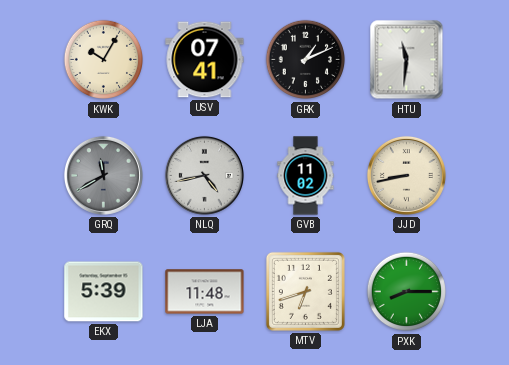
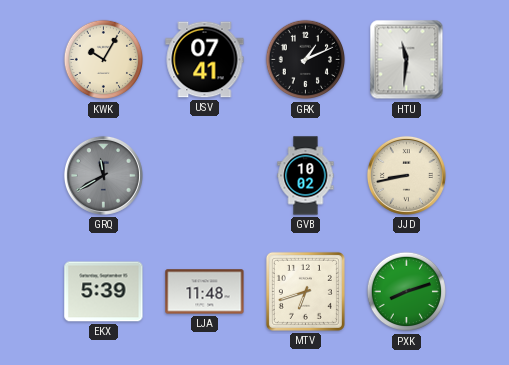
NLQ: 4:43 -> none
GVB: 11:02 -> 10:02
PXK: 8:15 -> 8:12
